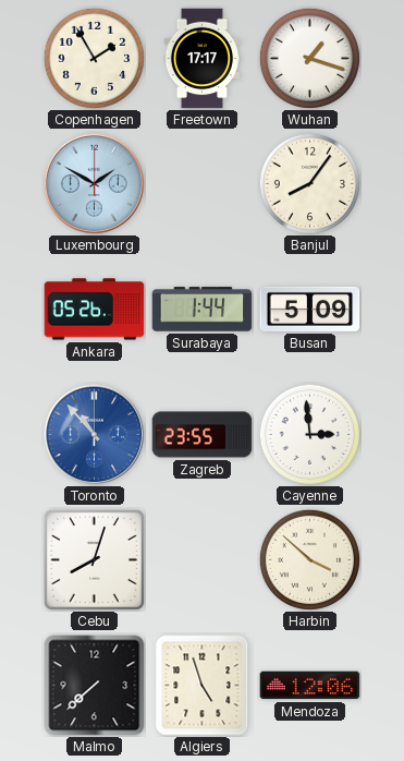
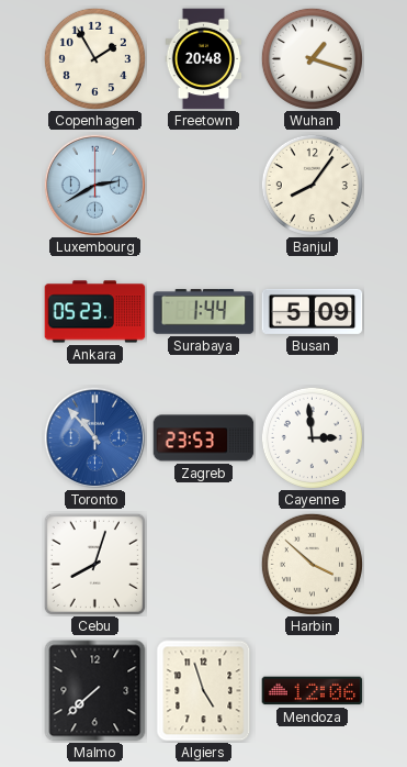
Freetown: 17:17 -> 20:48
Luxembourg: 1:50 -> 2:40
Ankara: 05:26 -> 05:23
Zagreb: 23:55 -> 23:53
